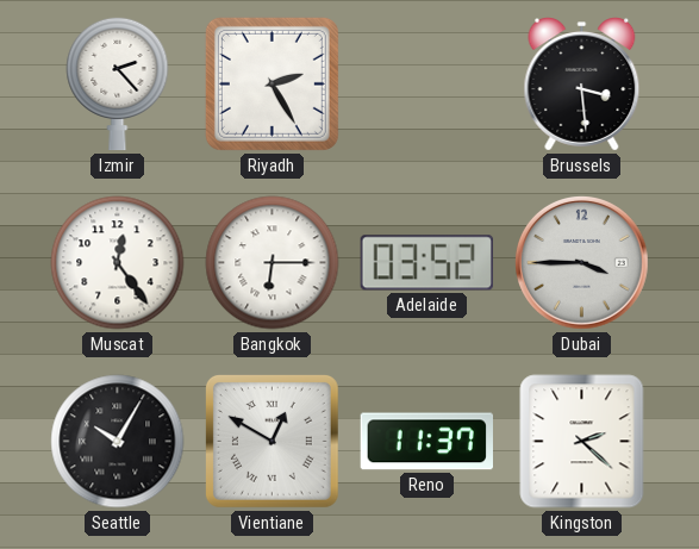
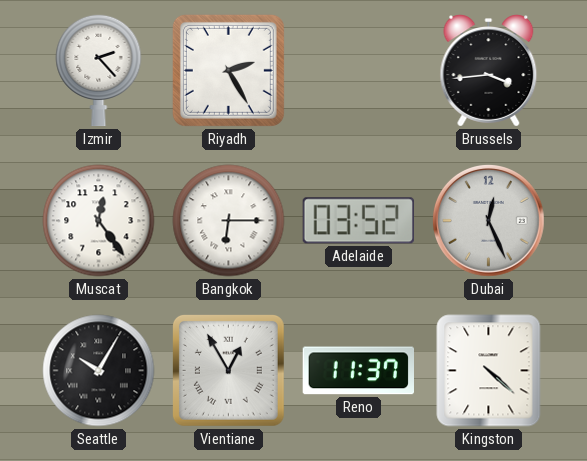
Brussels: 3:29 -> 3:44
Dubai: 3:45 -> 12:26
Vientiane: 12:50 -> 12:55
Kingston: 2:22 -> 4:22
